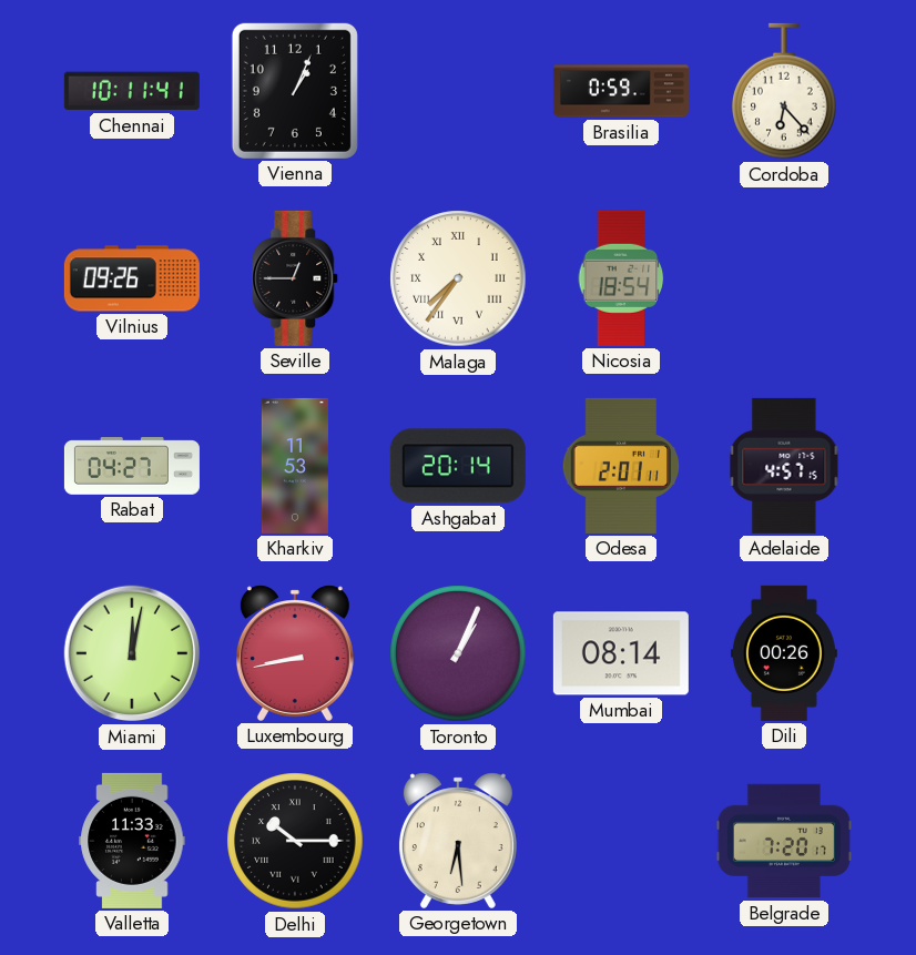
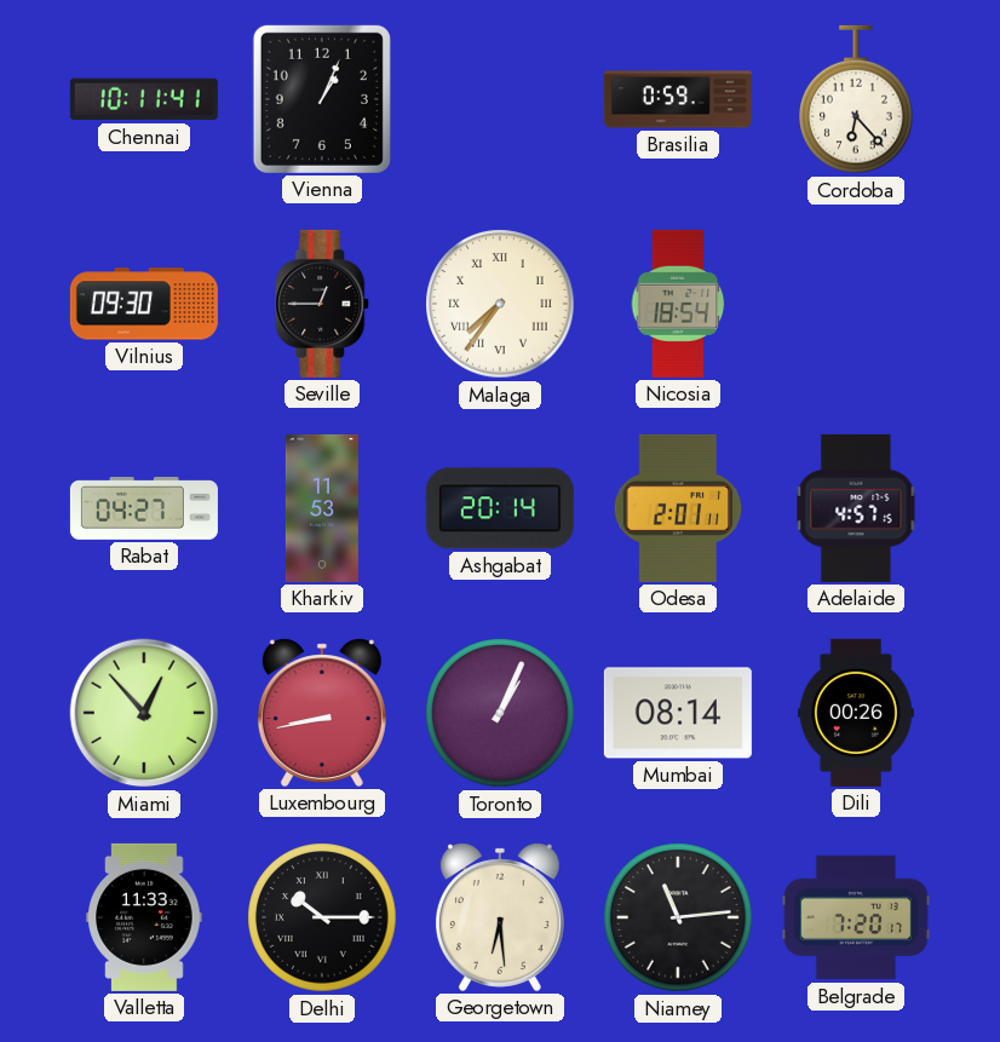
Vilnius: 09:26 -> 09:30
Miami: 12:02 -> 12:53
Niamey: none -> 11:14
